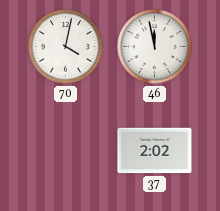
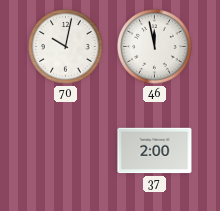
70: 4:02 -> 10:02
37: 2:02 -> 2:00
